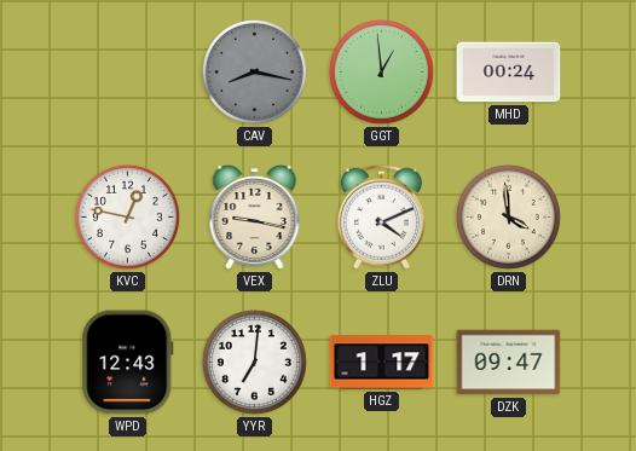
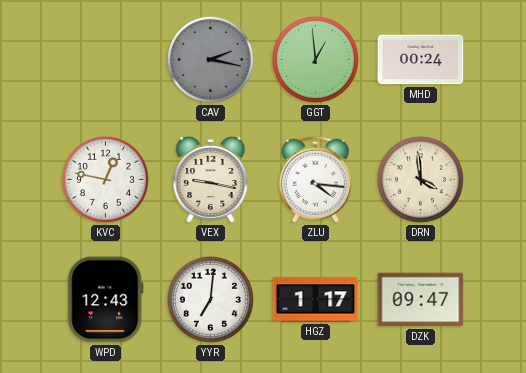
CAV: 8:17 -> 2:17
ZLU: 4:11 -> 4:16
